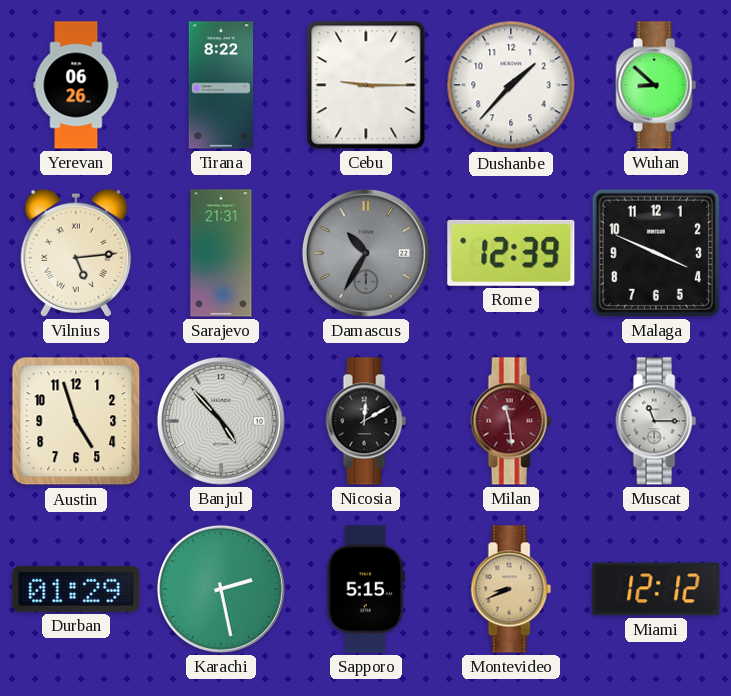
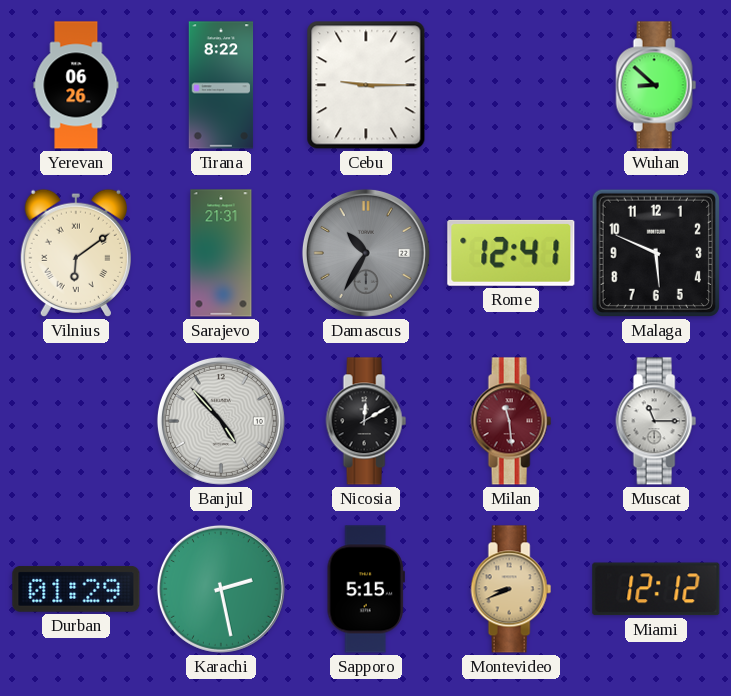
Dushanbe: 1:37 -> none
Vilnius: 5:14 -> 6:09
Rome: 12:39 -> 12:41
Malaga: 3:49 -> 5:49
Austin: 4:57 -> none
